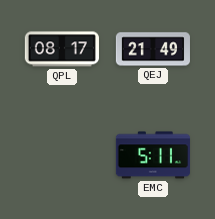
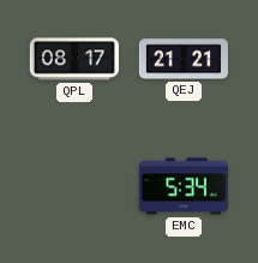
QEJ: 21:49 -> 21:21
EMC: 5:11 -> 5:34
